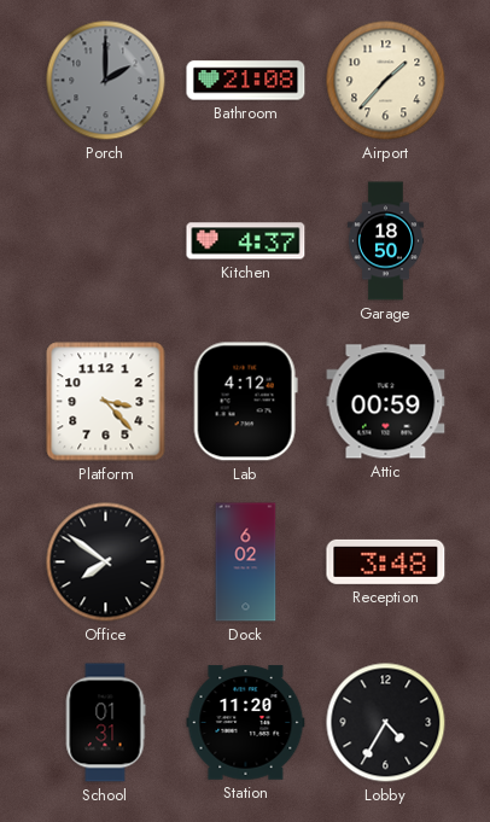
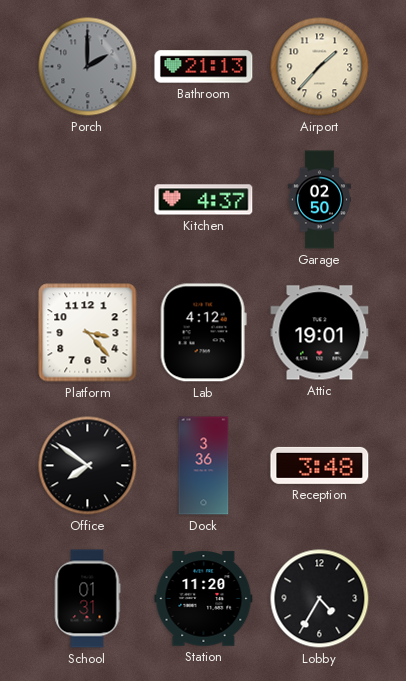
Bathroom: 21:08 -> 21:13
Garage: 18:50 -> 02:50
Attic: 00:59 -> 19:01
Dock: 6:02 -> 3:36
